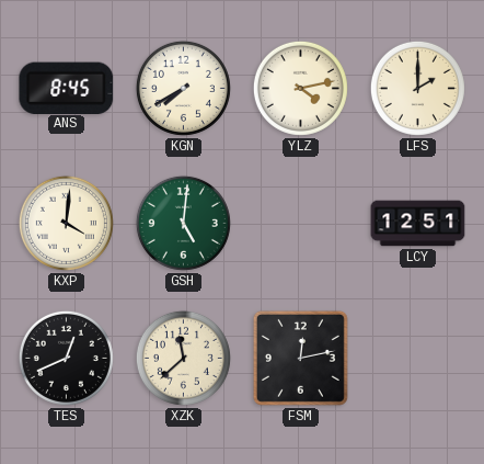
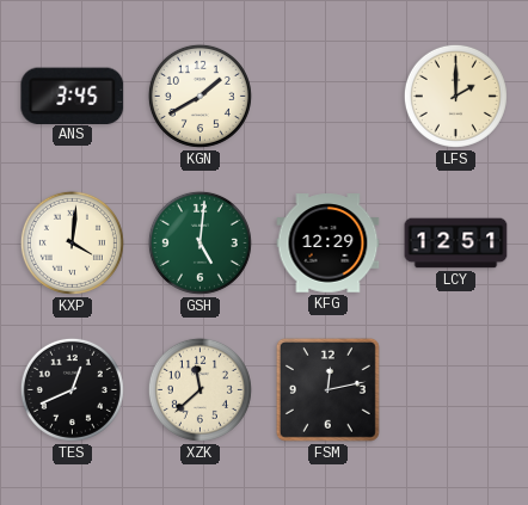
ANS: 8:45 -> 3:45
KGN: 7:40 -> 1:40
YLZ: 4:13 -> none
KFG: none -> 12:29
